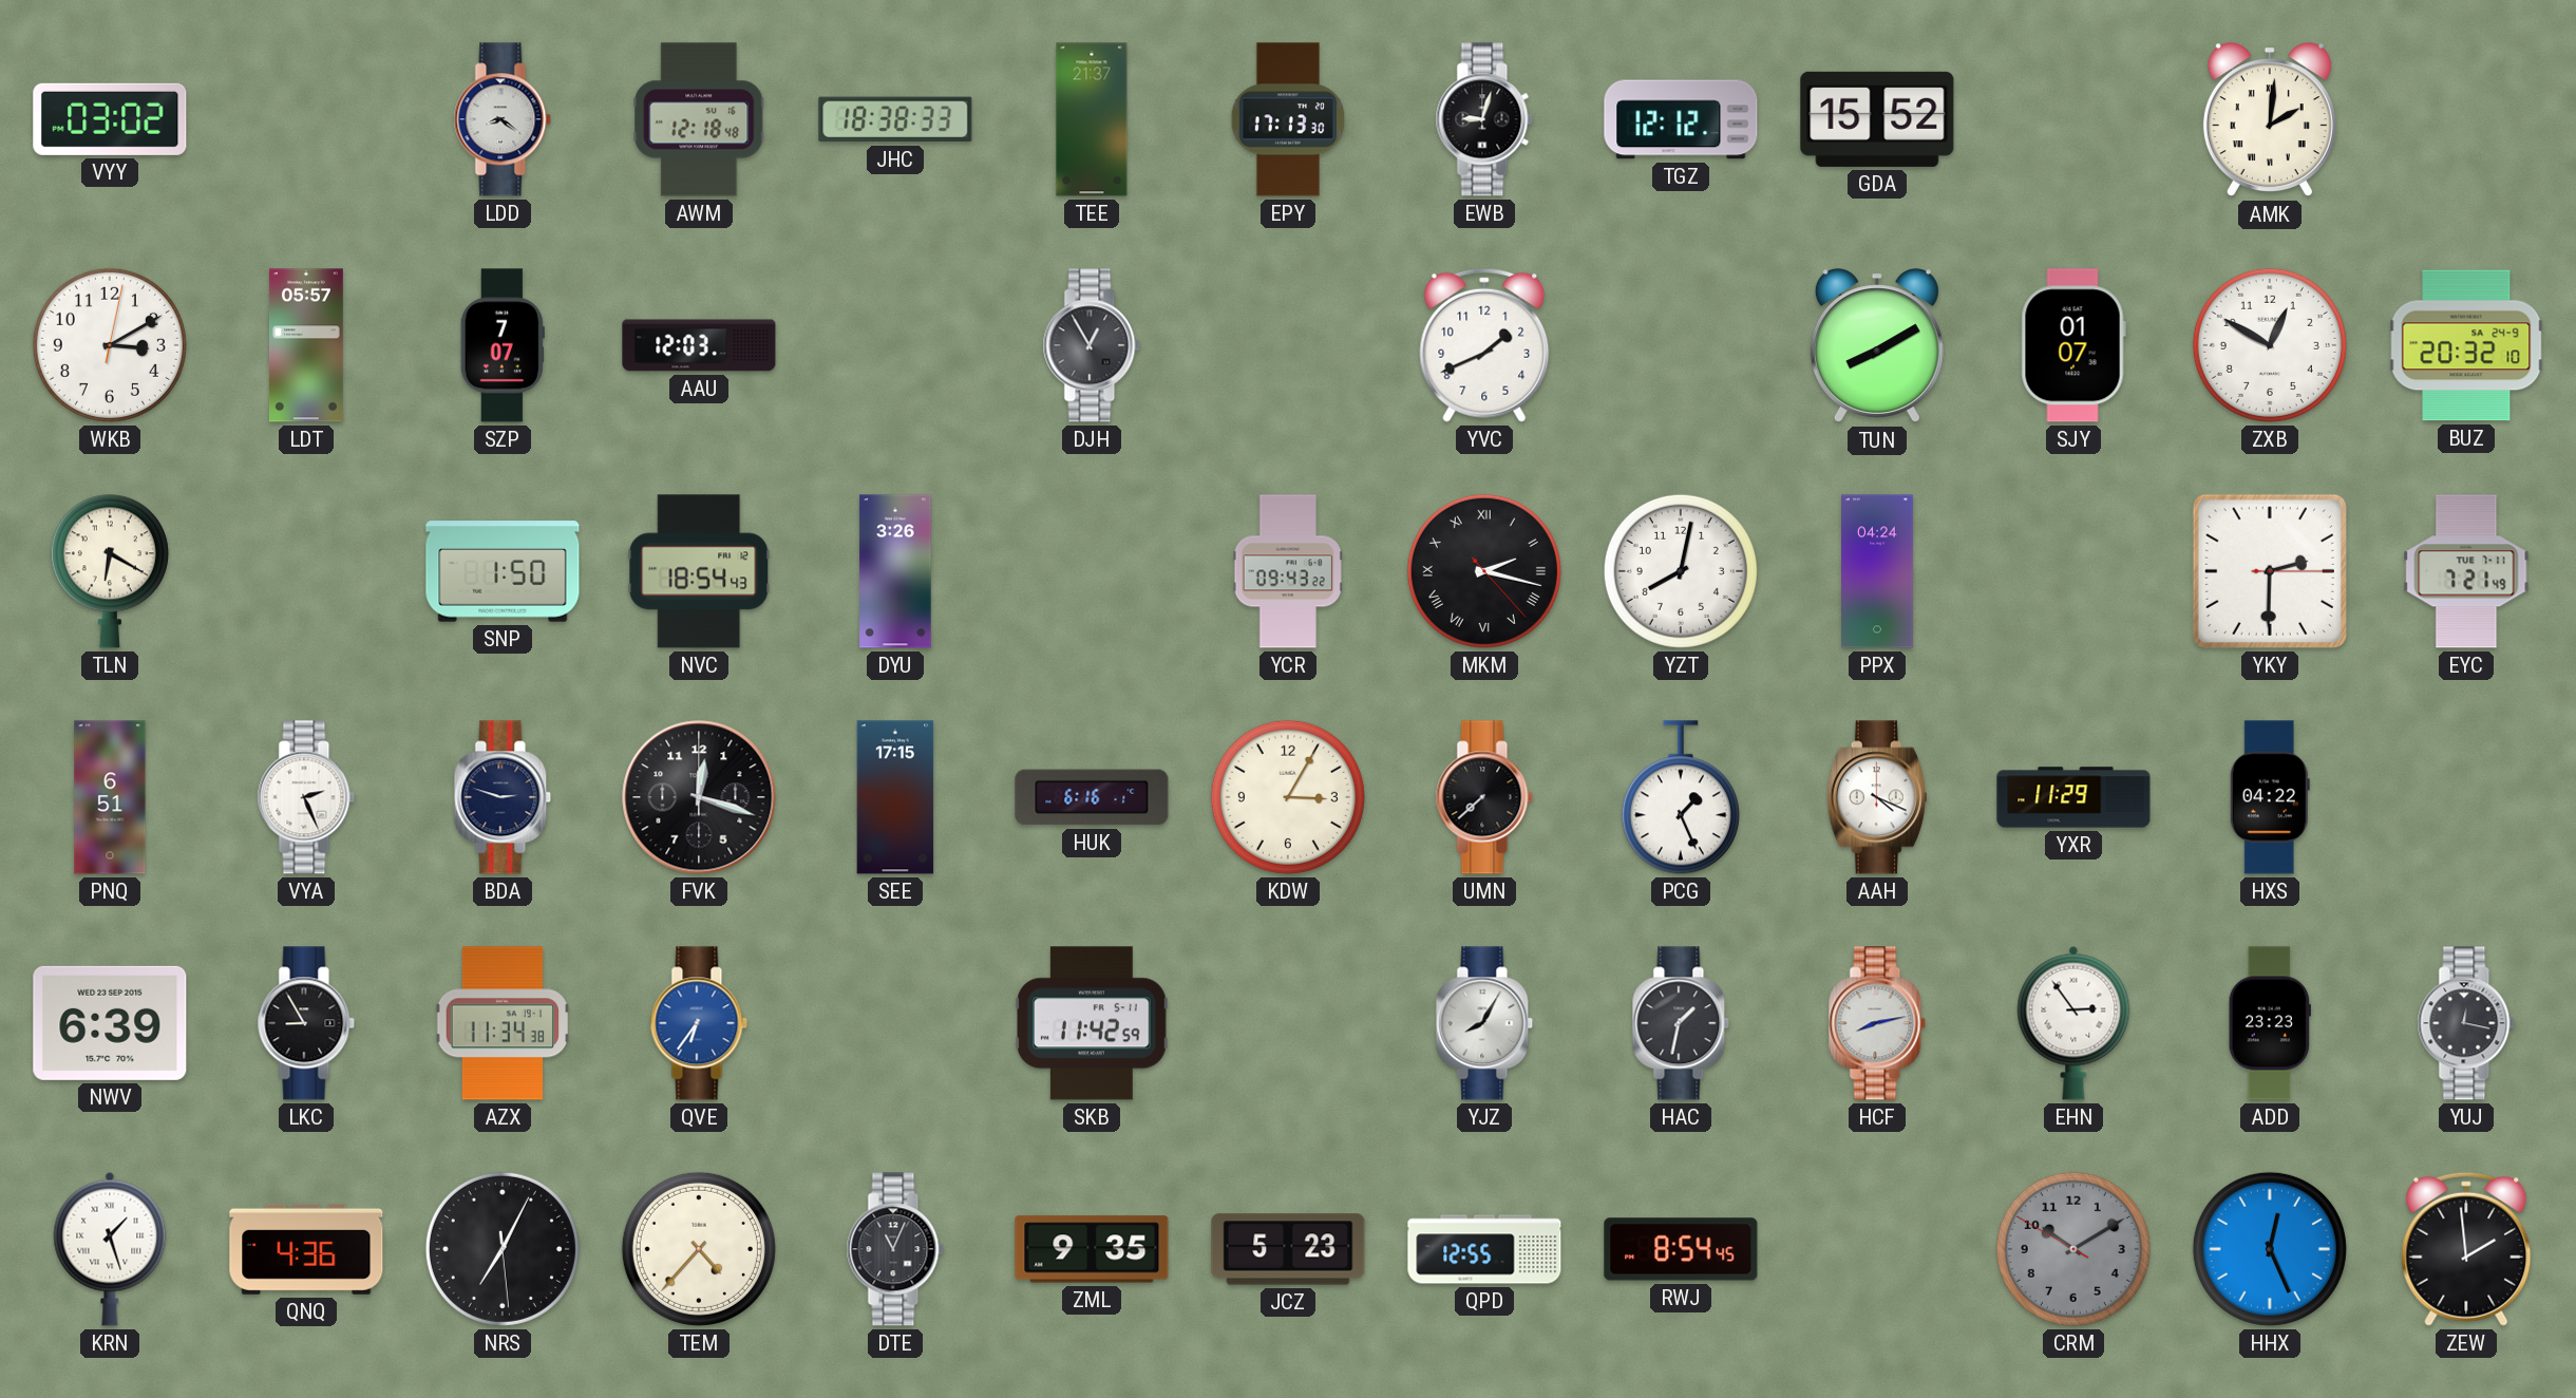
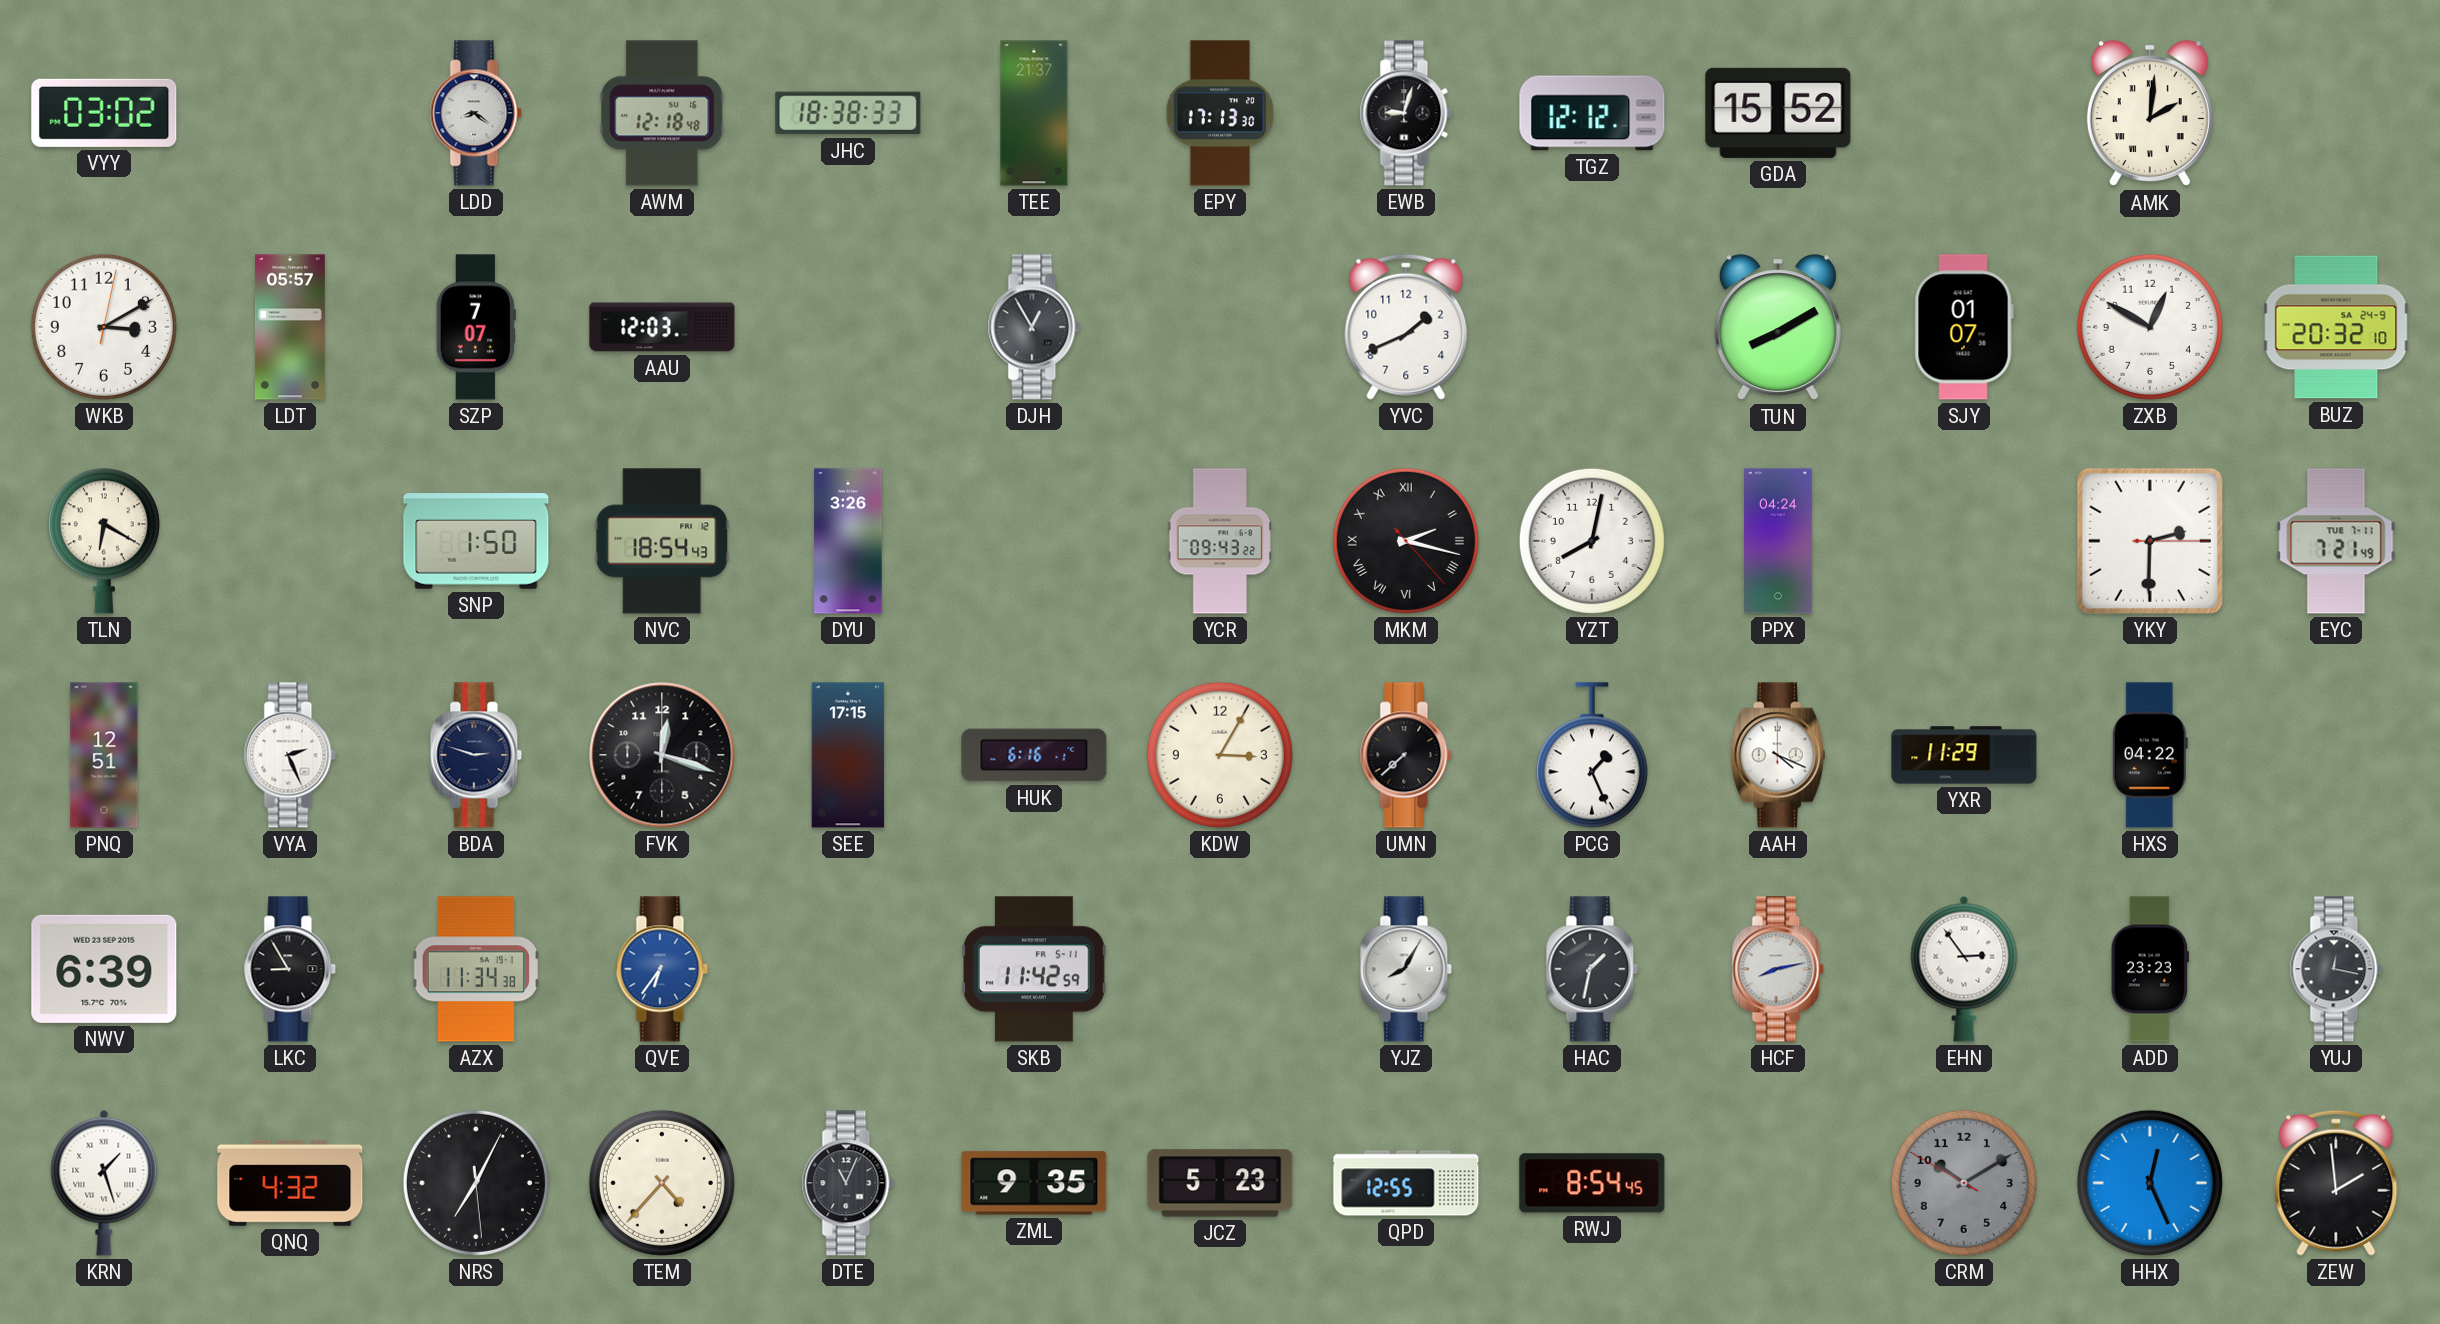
PNQ: 6:51 -> 12:51
QNQ: 4:36 -> 4:32
